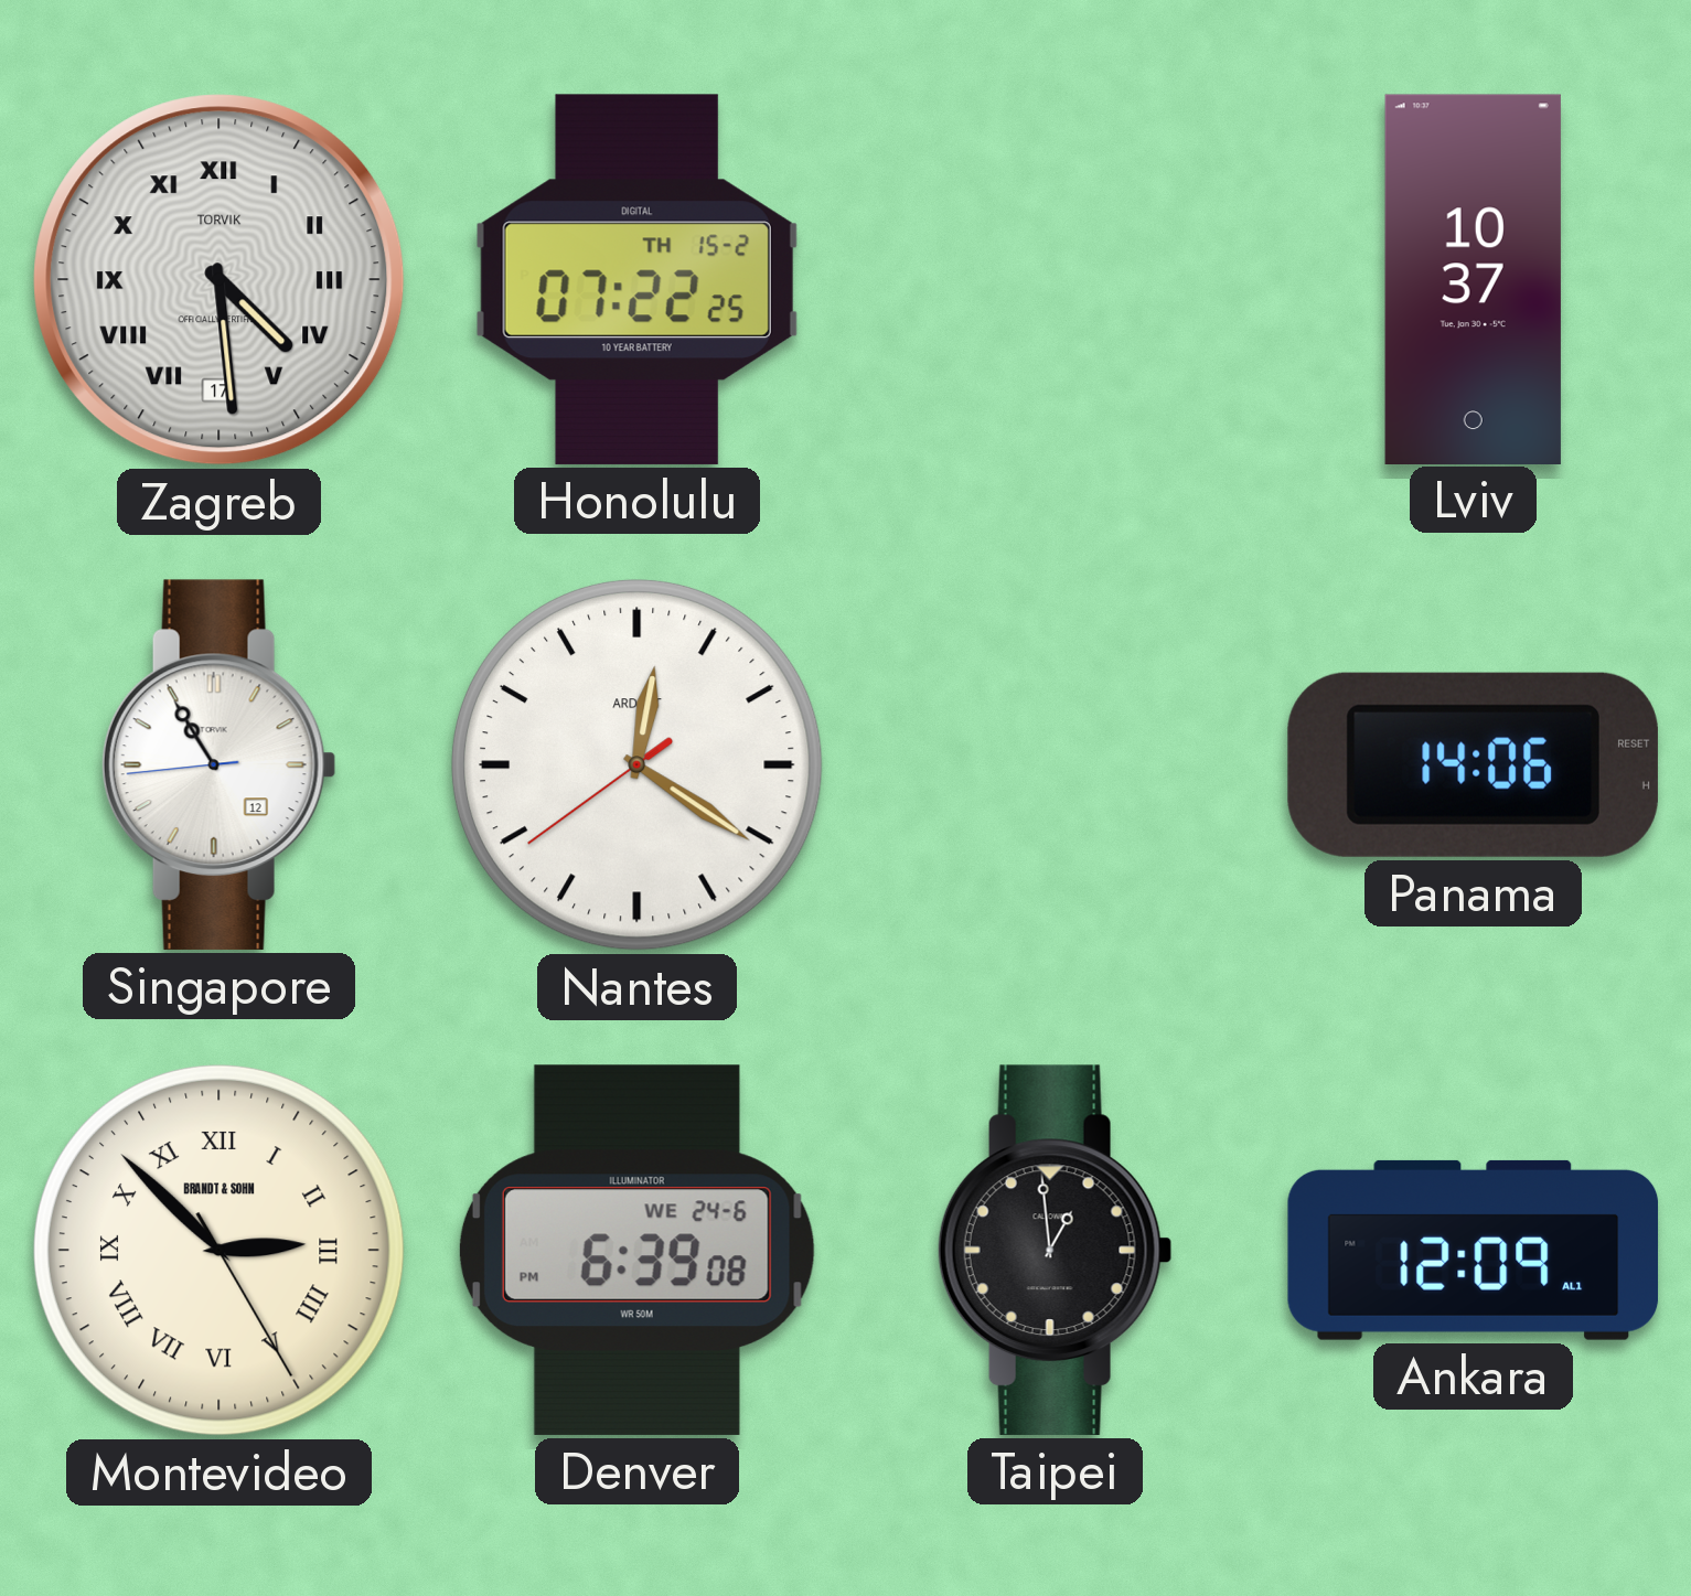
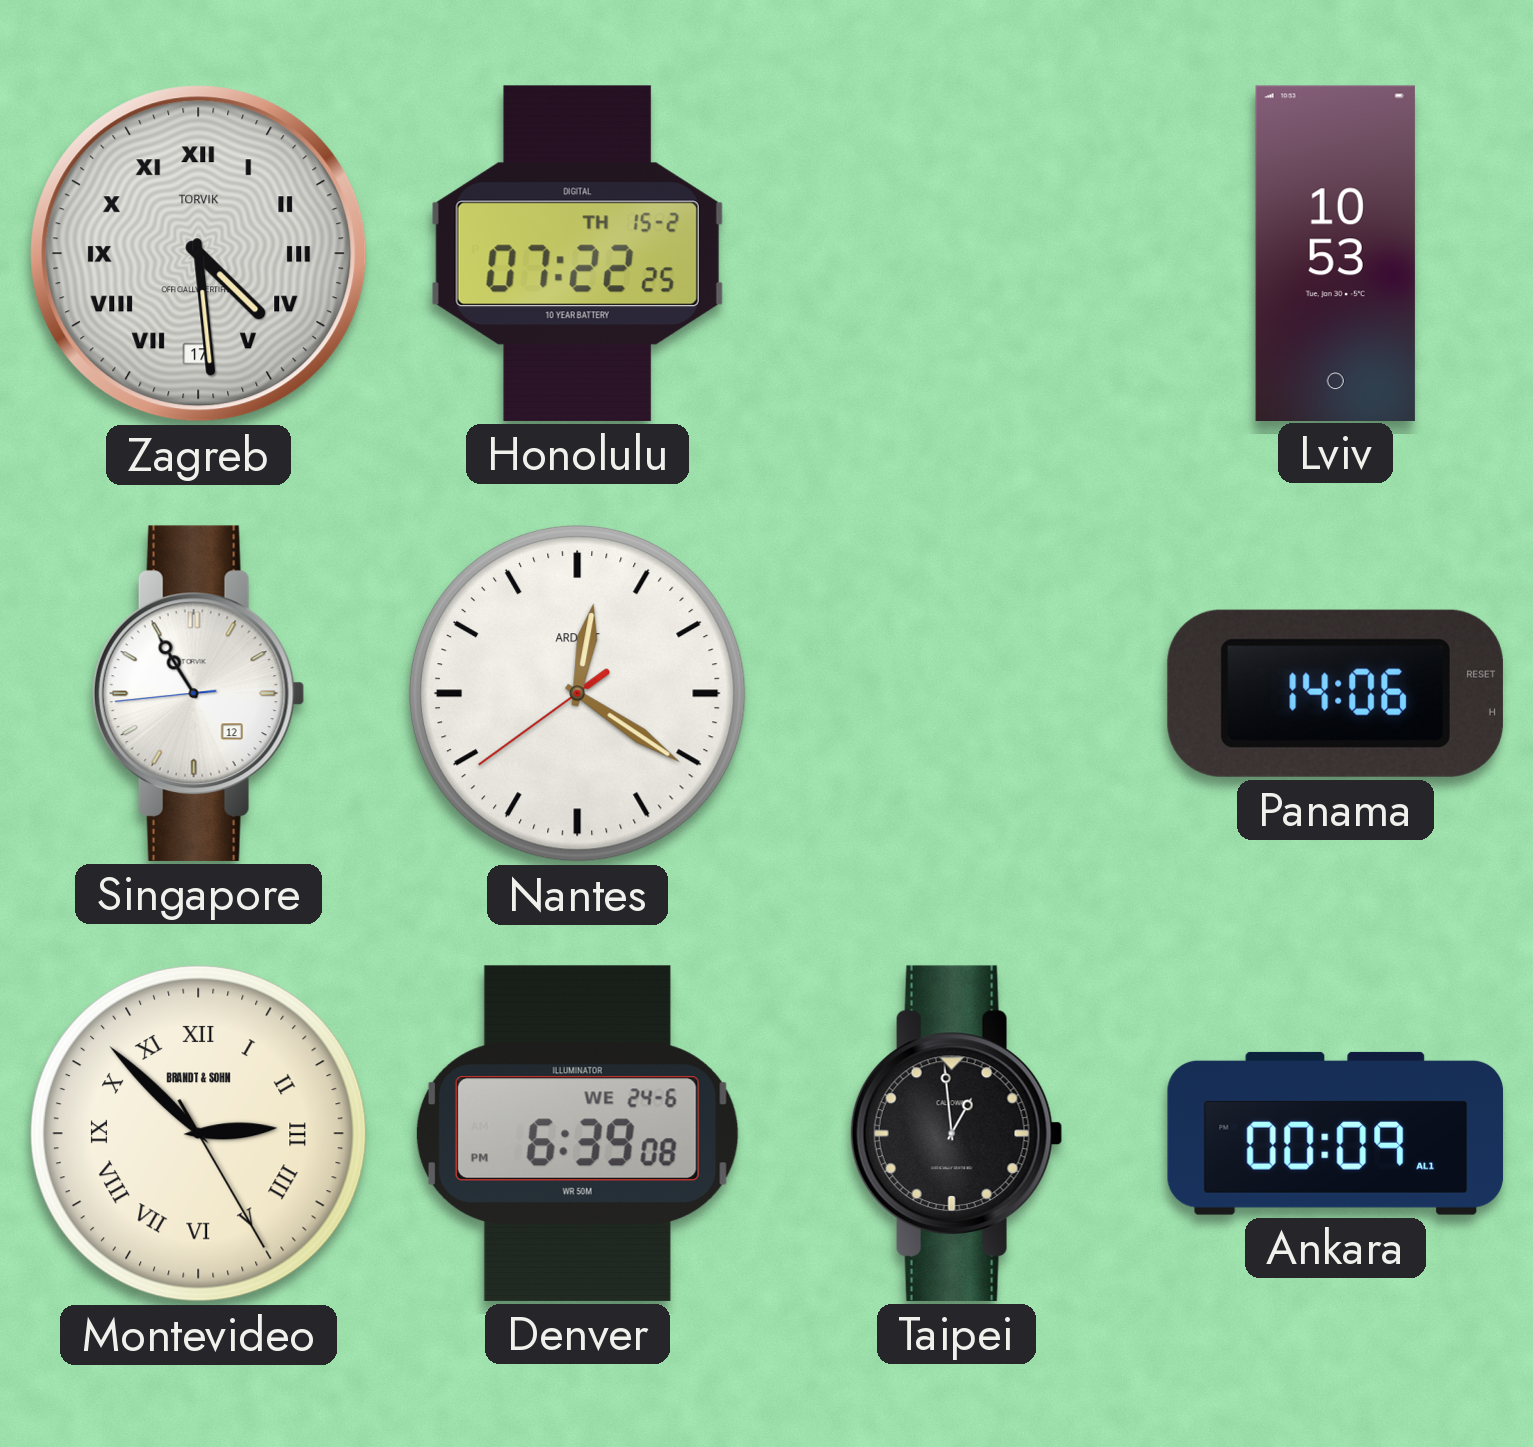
Lviv: 10:37 -> 10:53
Ankara: 12:09 -> 00:09
